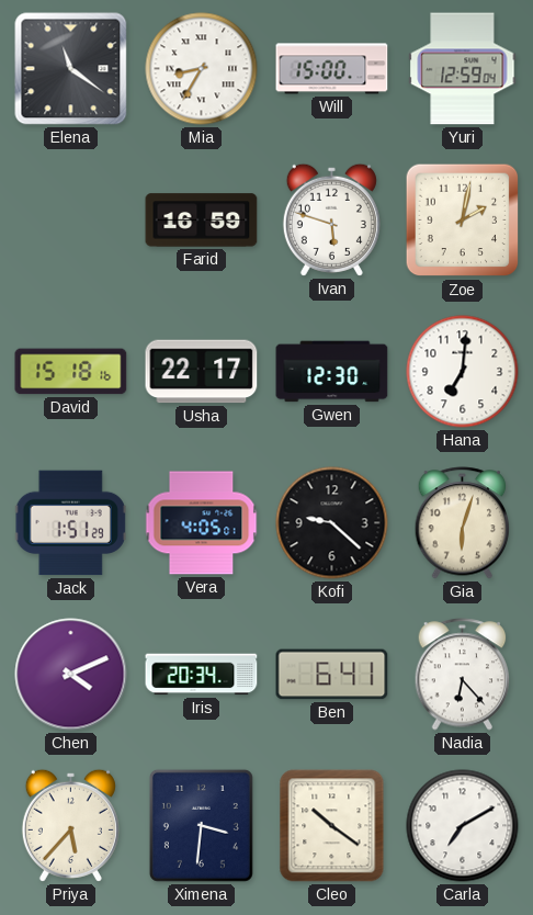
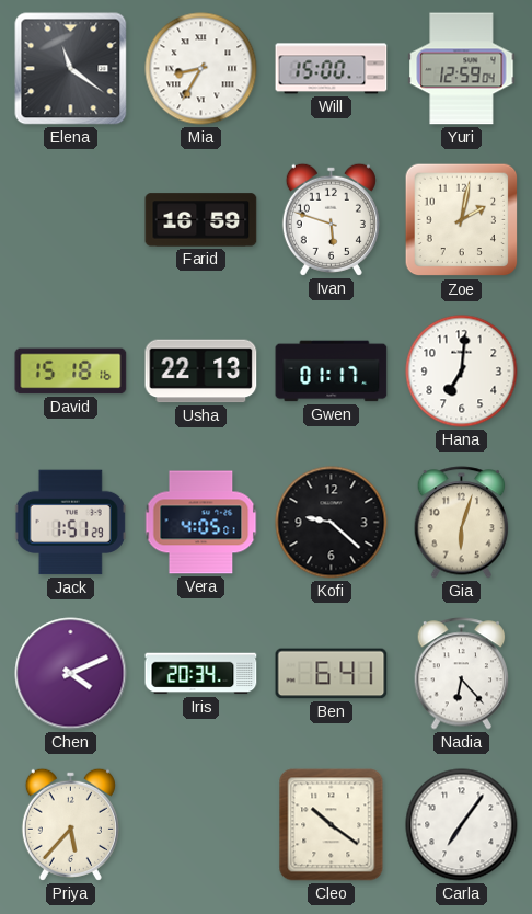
Usha: 22:17 -> 22:13
Gwen: 12:30 -> 01:17
Ximena: 3:31 -> none
Carla: 7:10 -> 7:06
